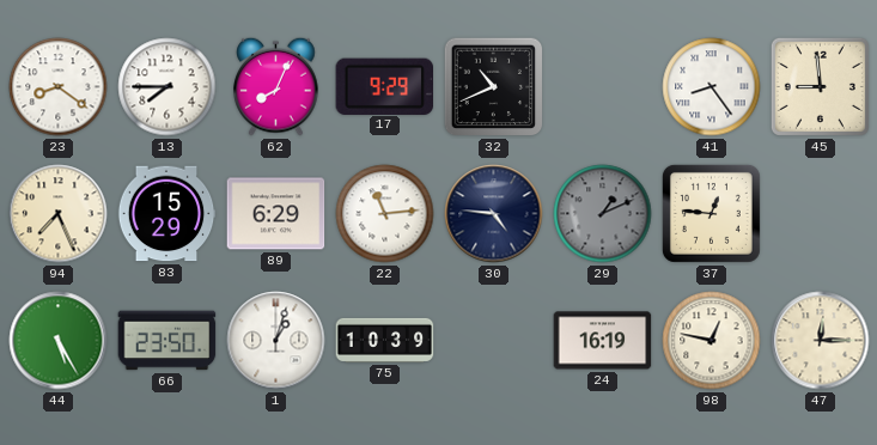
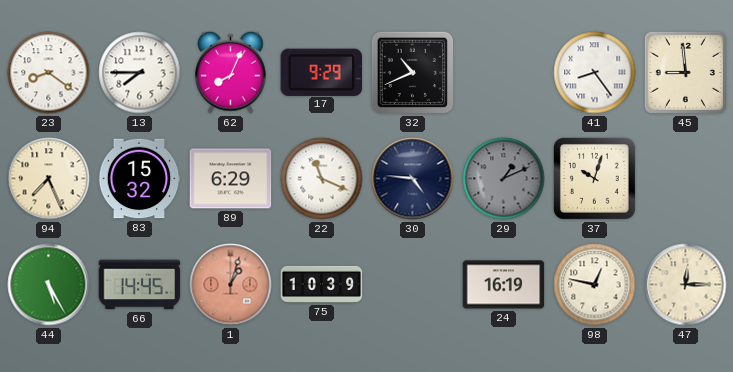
83: 15:29 -> 15:32
22: 11:14 -> 11:19
37: 12:46 -> 10:03
66: 23:50 -> 14:45
1 dial: white -> salmon
